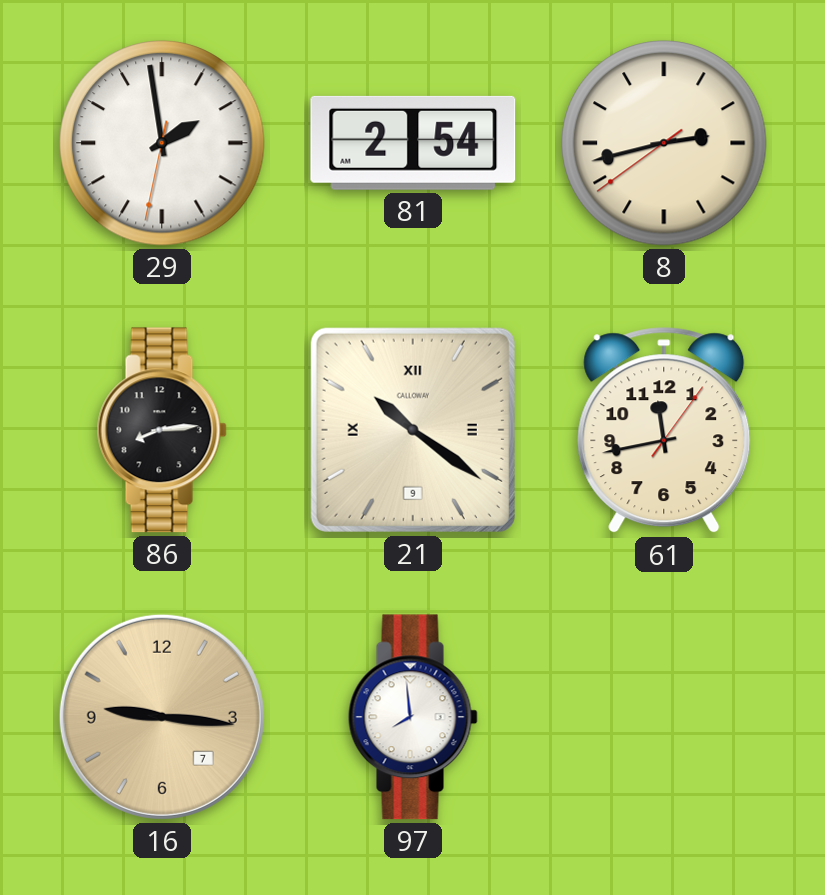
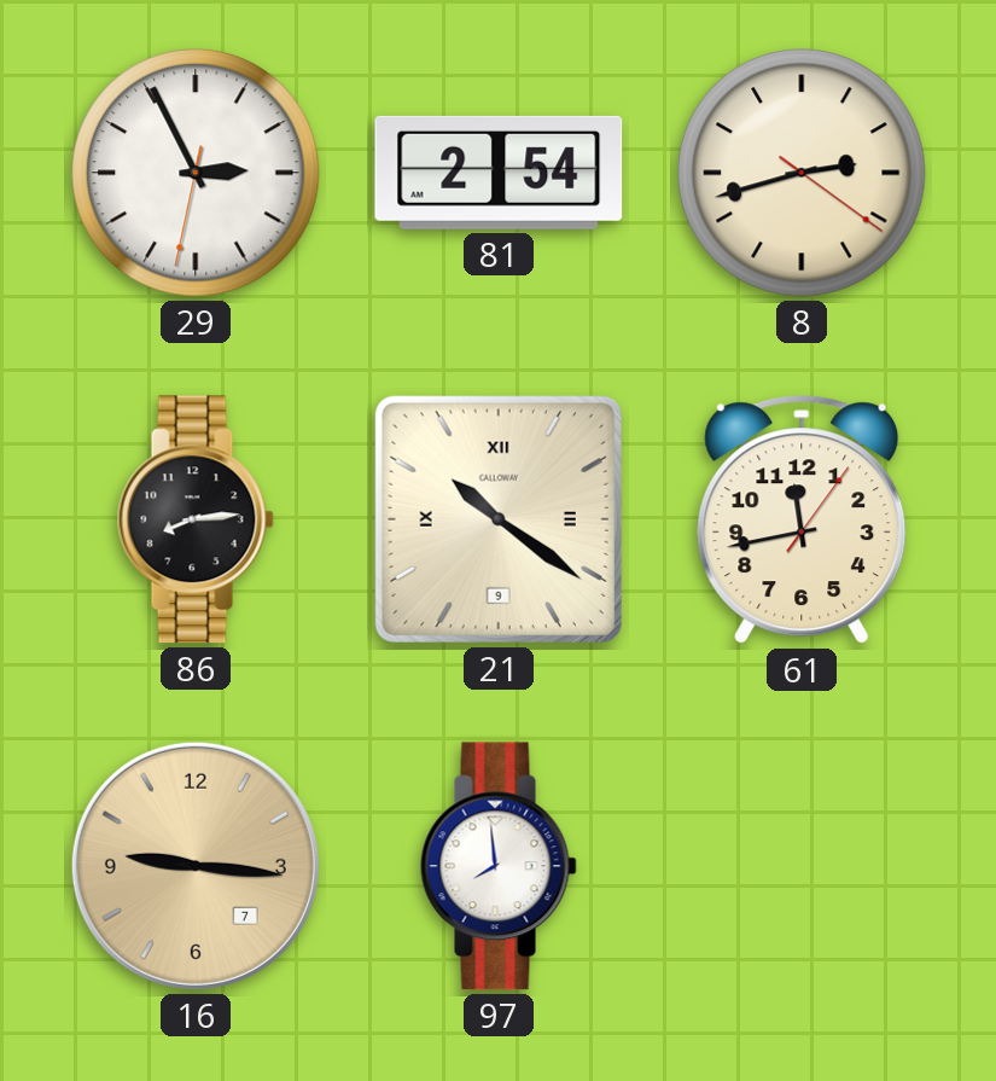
29: 1:58 -> 2:55
8: 2:42:39 -> 2:42:21
